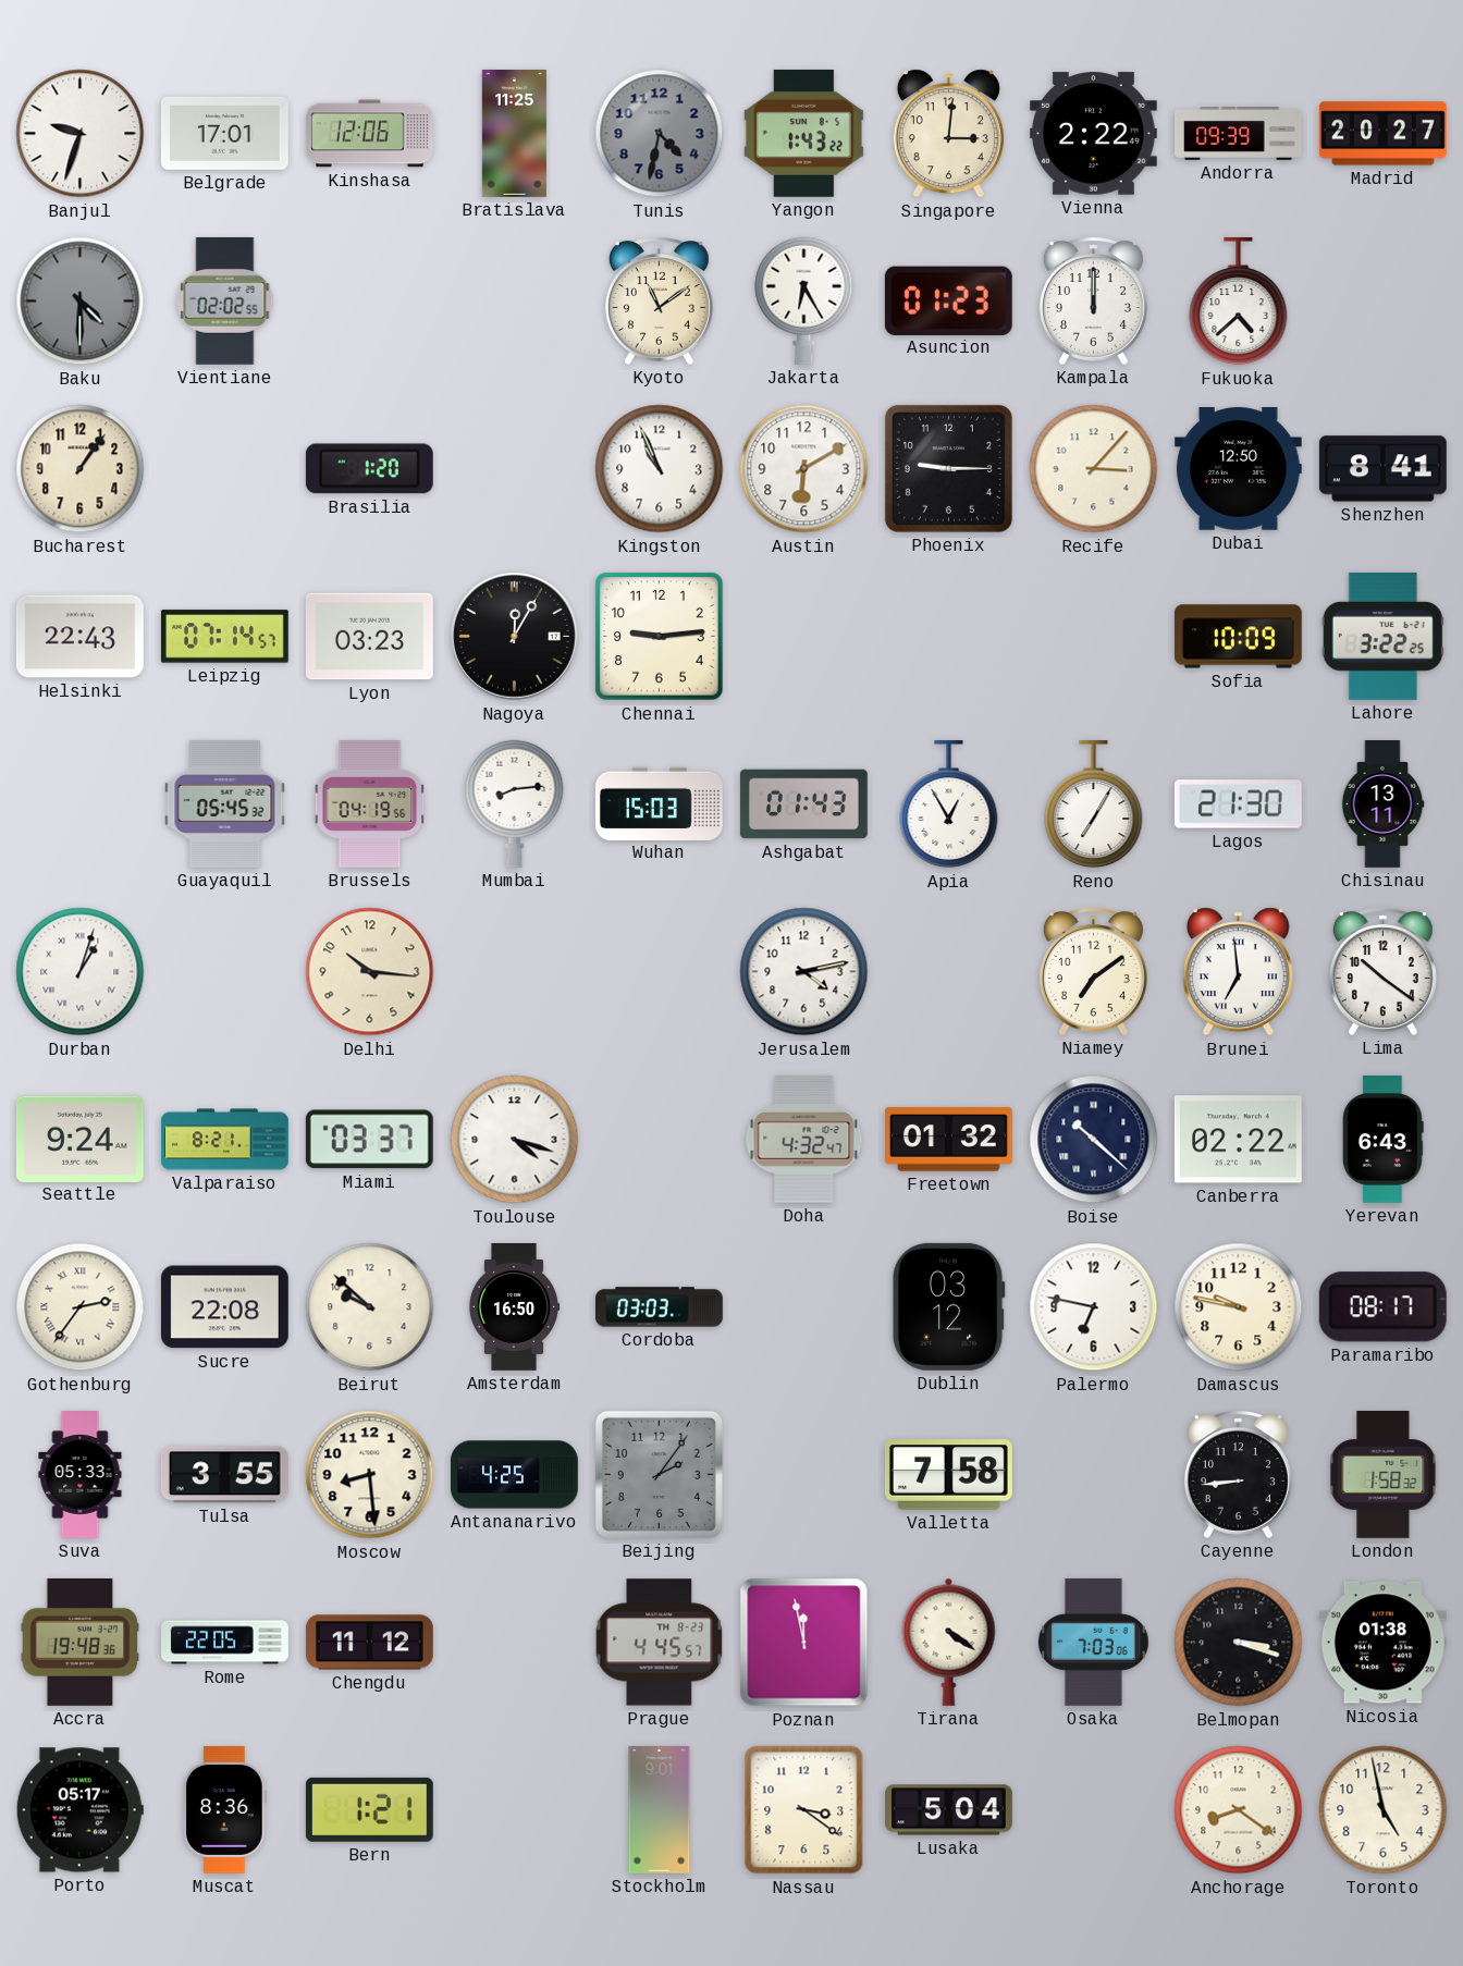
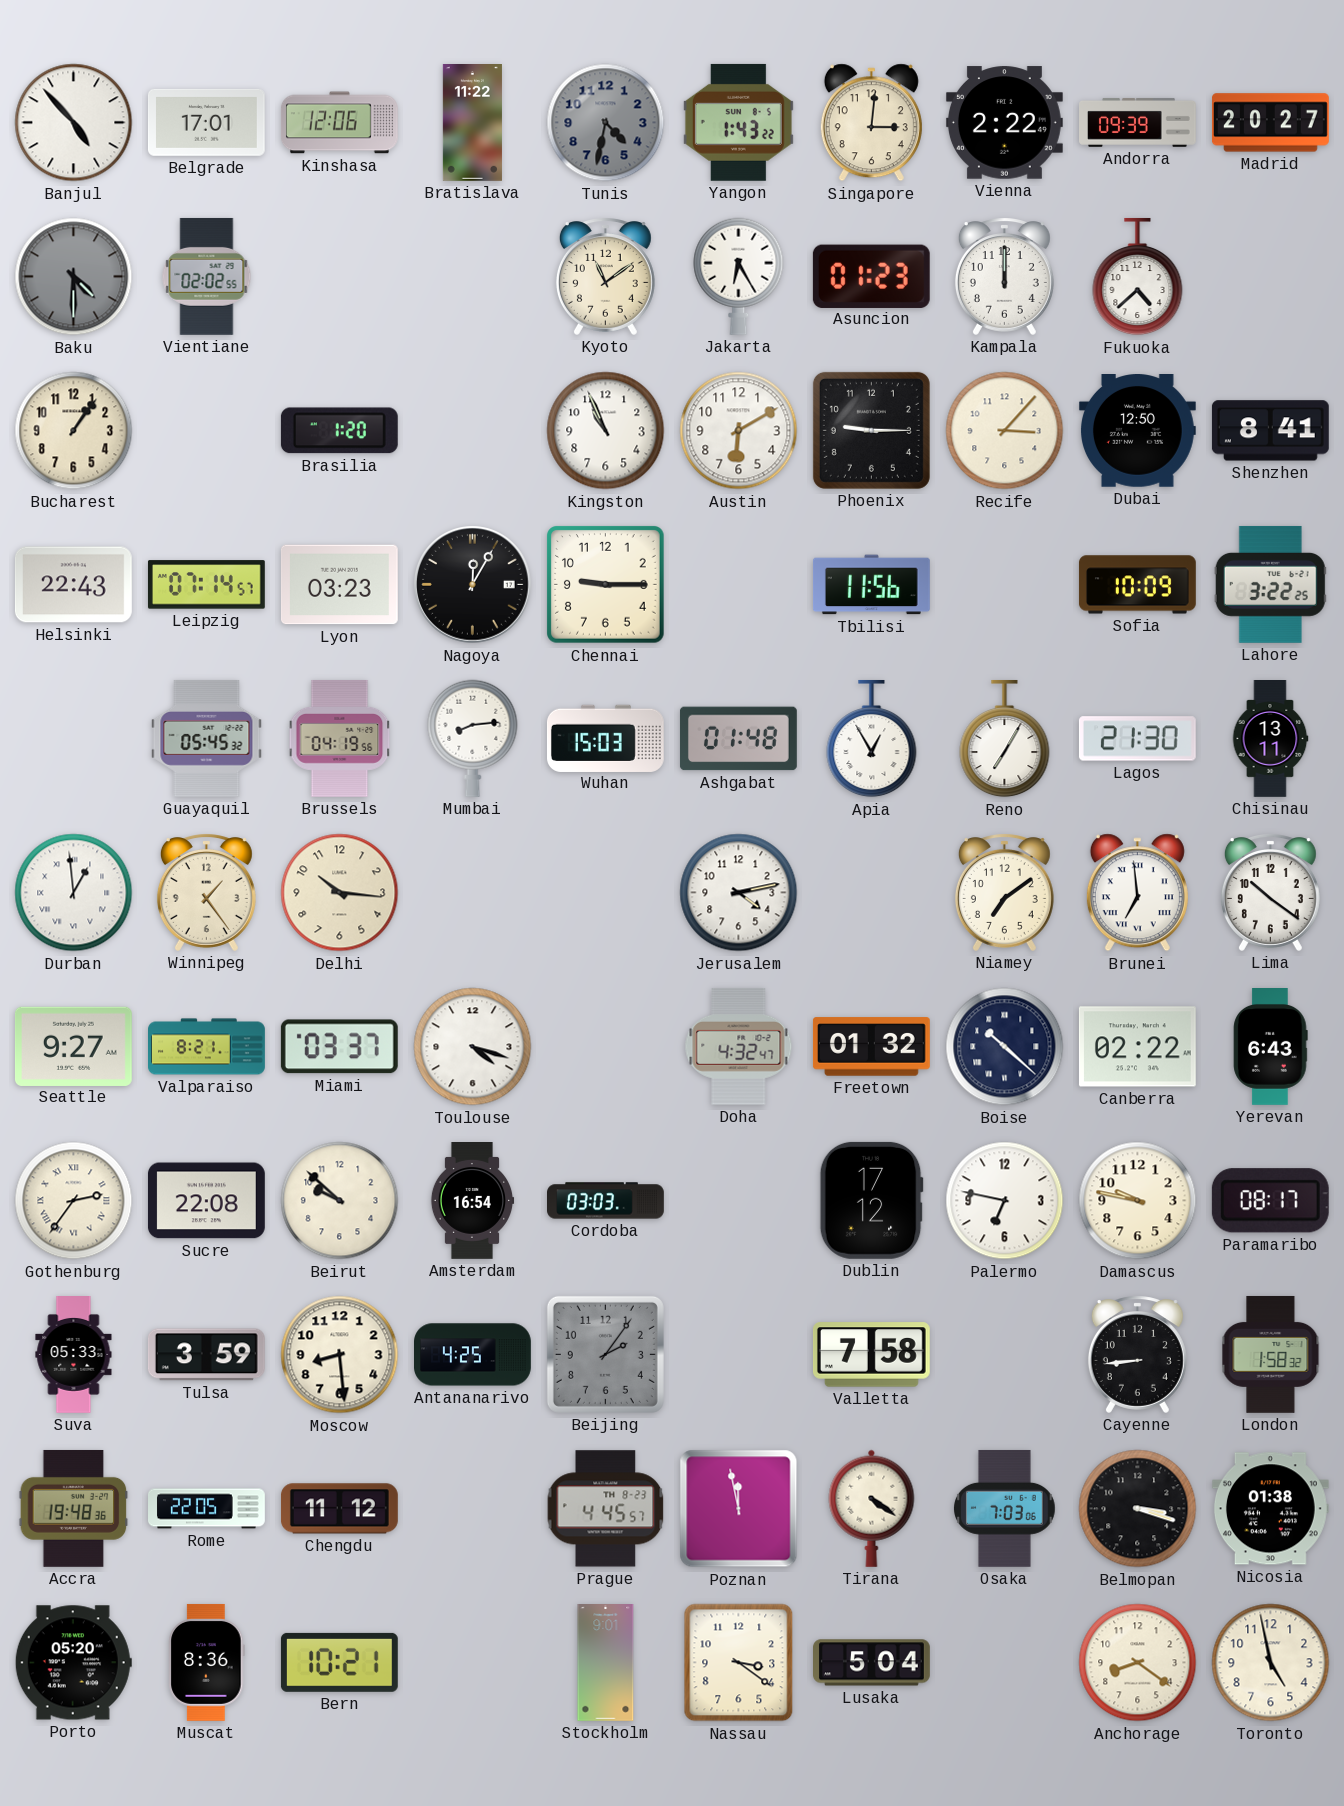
Banjul: 9:33 -> 4:53
Bratislava: 11:25 -> 11:22
Chennai: 9:14 -> 9:15
Tbilisi: none -> 11:56
Ashgabat: 01:43 -> 01:48
Durban: 1:03 -> 12:59
Winnipeg: none -> 1:24
Seattle: 9:24 -> 9:27
Amsterdam: 16:50 -> 16:54
Dublin: 03:12 -> 17:12
Tulsa: 3:55 -> 3:59
Porto: 05:17 -> 05:20
Bern: 1:21 -> 10:21
